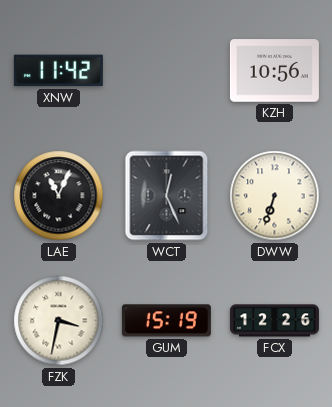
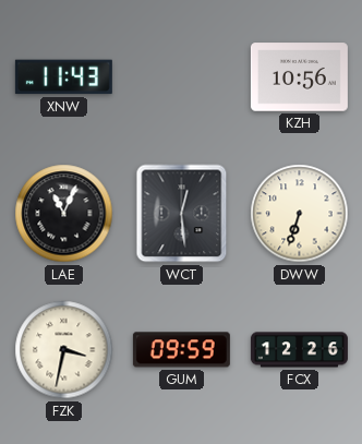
XNW: 11:42 -> 11:43
WCT: 12:26 -> 12:29
GUM: 15:19 -> 09:59
